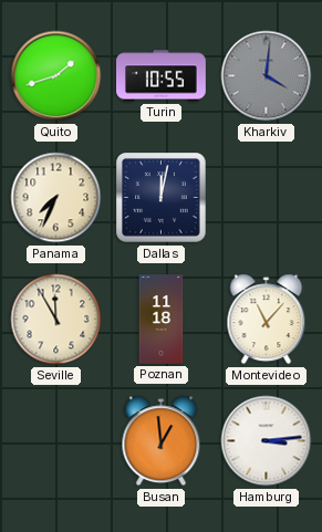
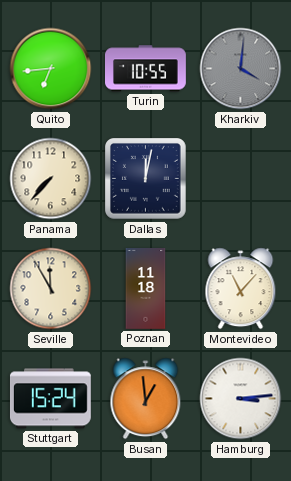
Quito: 1:42 -> 6:44
Panama: 7:34 -> 7:37
Stuttgart: none -> 15:24
